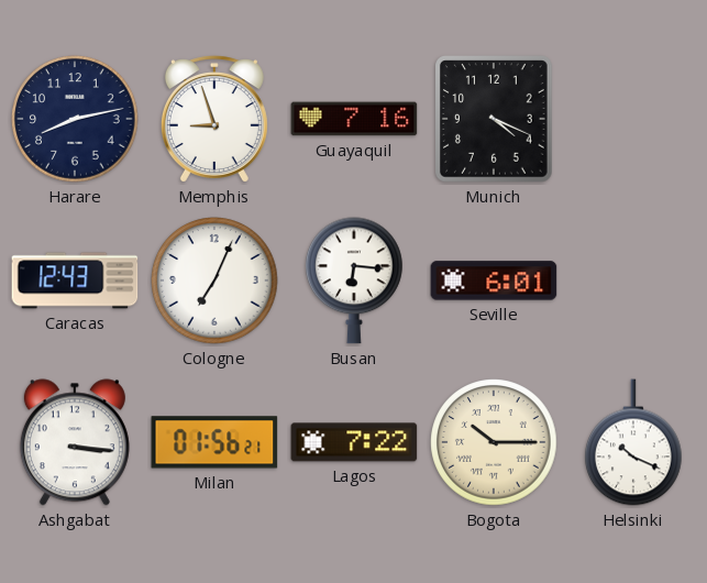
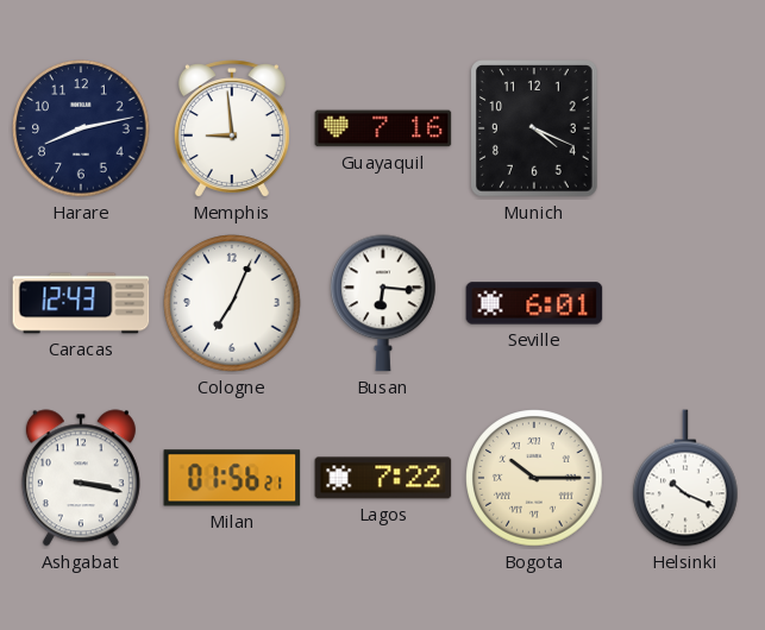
Memphis: 8:57 -> 8:59
Ashgabat: 3:16 -> 3:17
